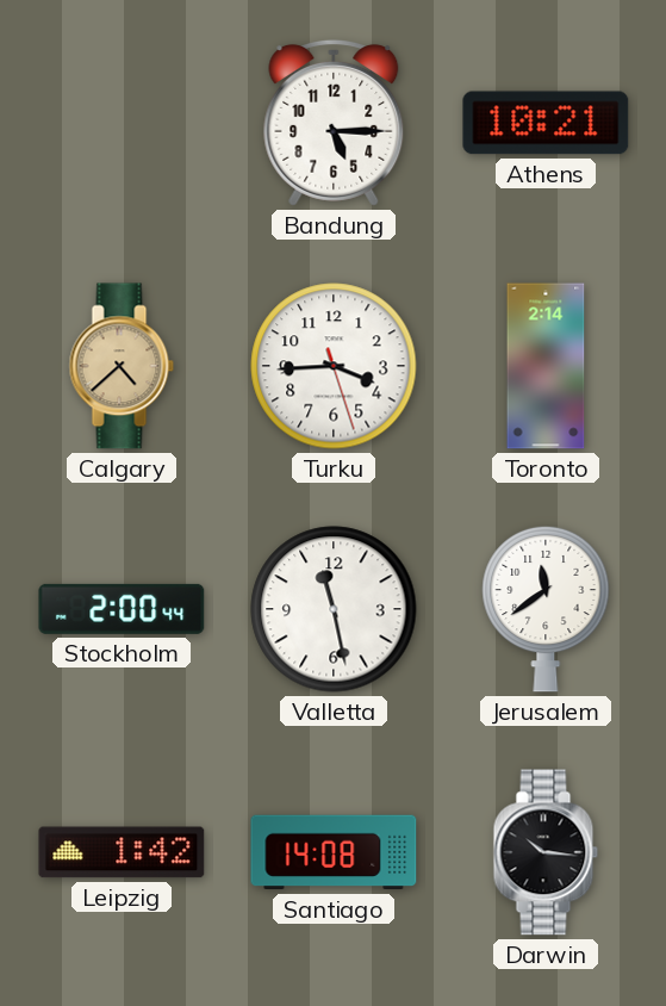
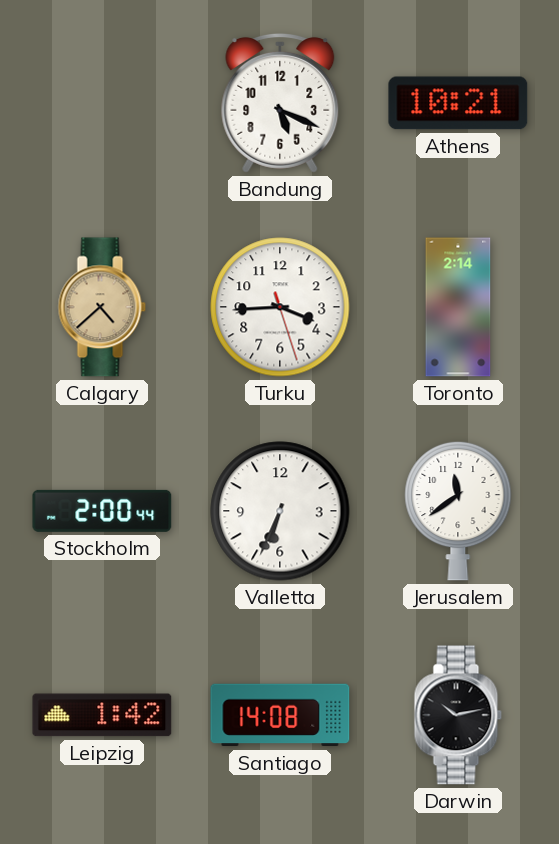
Bandung: 5:15 -> 5:19
Valletta: 11:28 -> 6:34
Darwin: 10:16 -> 10:13
